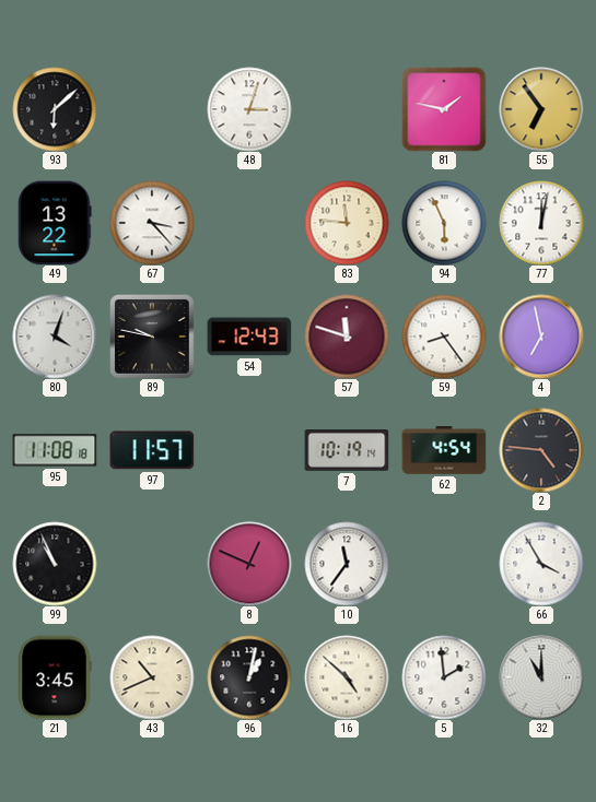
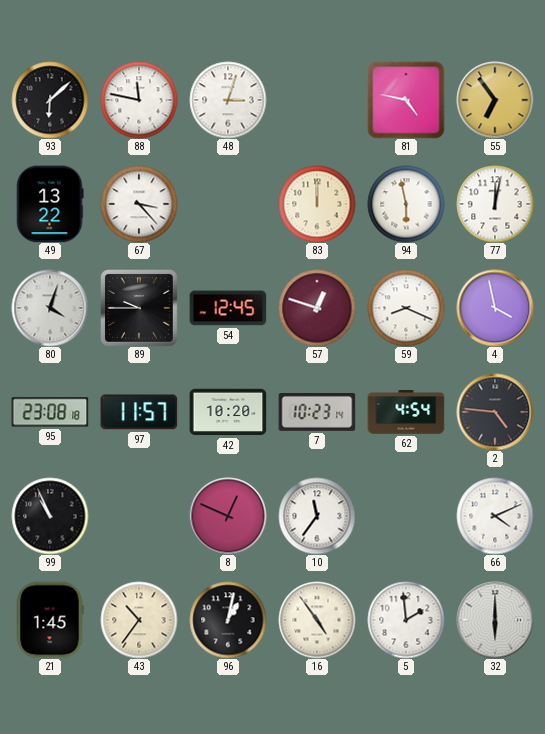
88: none -> 11:47
81: 1:47 -> 4:47
83: 11:46 -> 12:00
94: 5:56 -> 5:58
89: 9:47 -> 9:45
54: 12:43 -> 12:45
57: 11:48 -> 12:48
59: 8:24 -> 8:19
4: 6:58 -> 3:58
95: 11:08 -> 23:08
42: none -> 10:20
7: 10:19 -> 10:23
66: 3:55 -> 4:11
21: 3:45 -> 1:45
43: 10:41 -> 10:36
16: 4:52 -> 4:54
32: 11:00 -> 6:00
